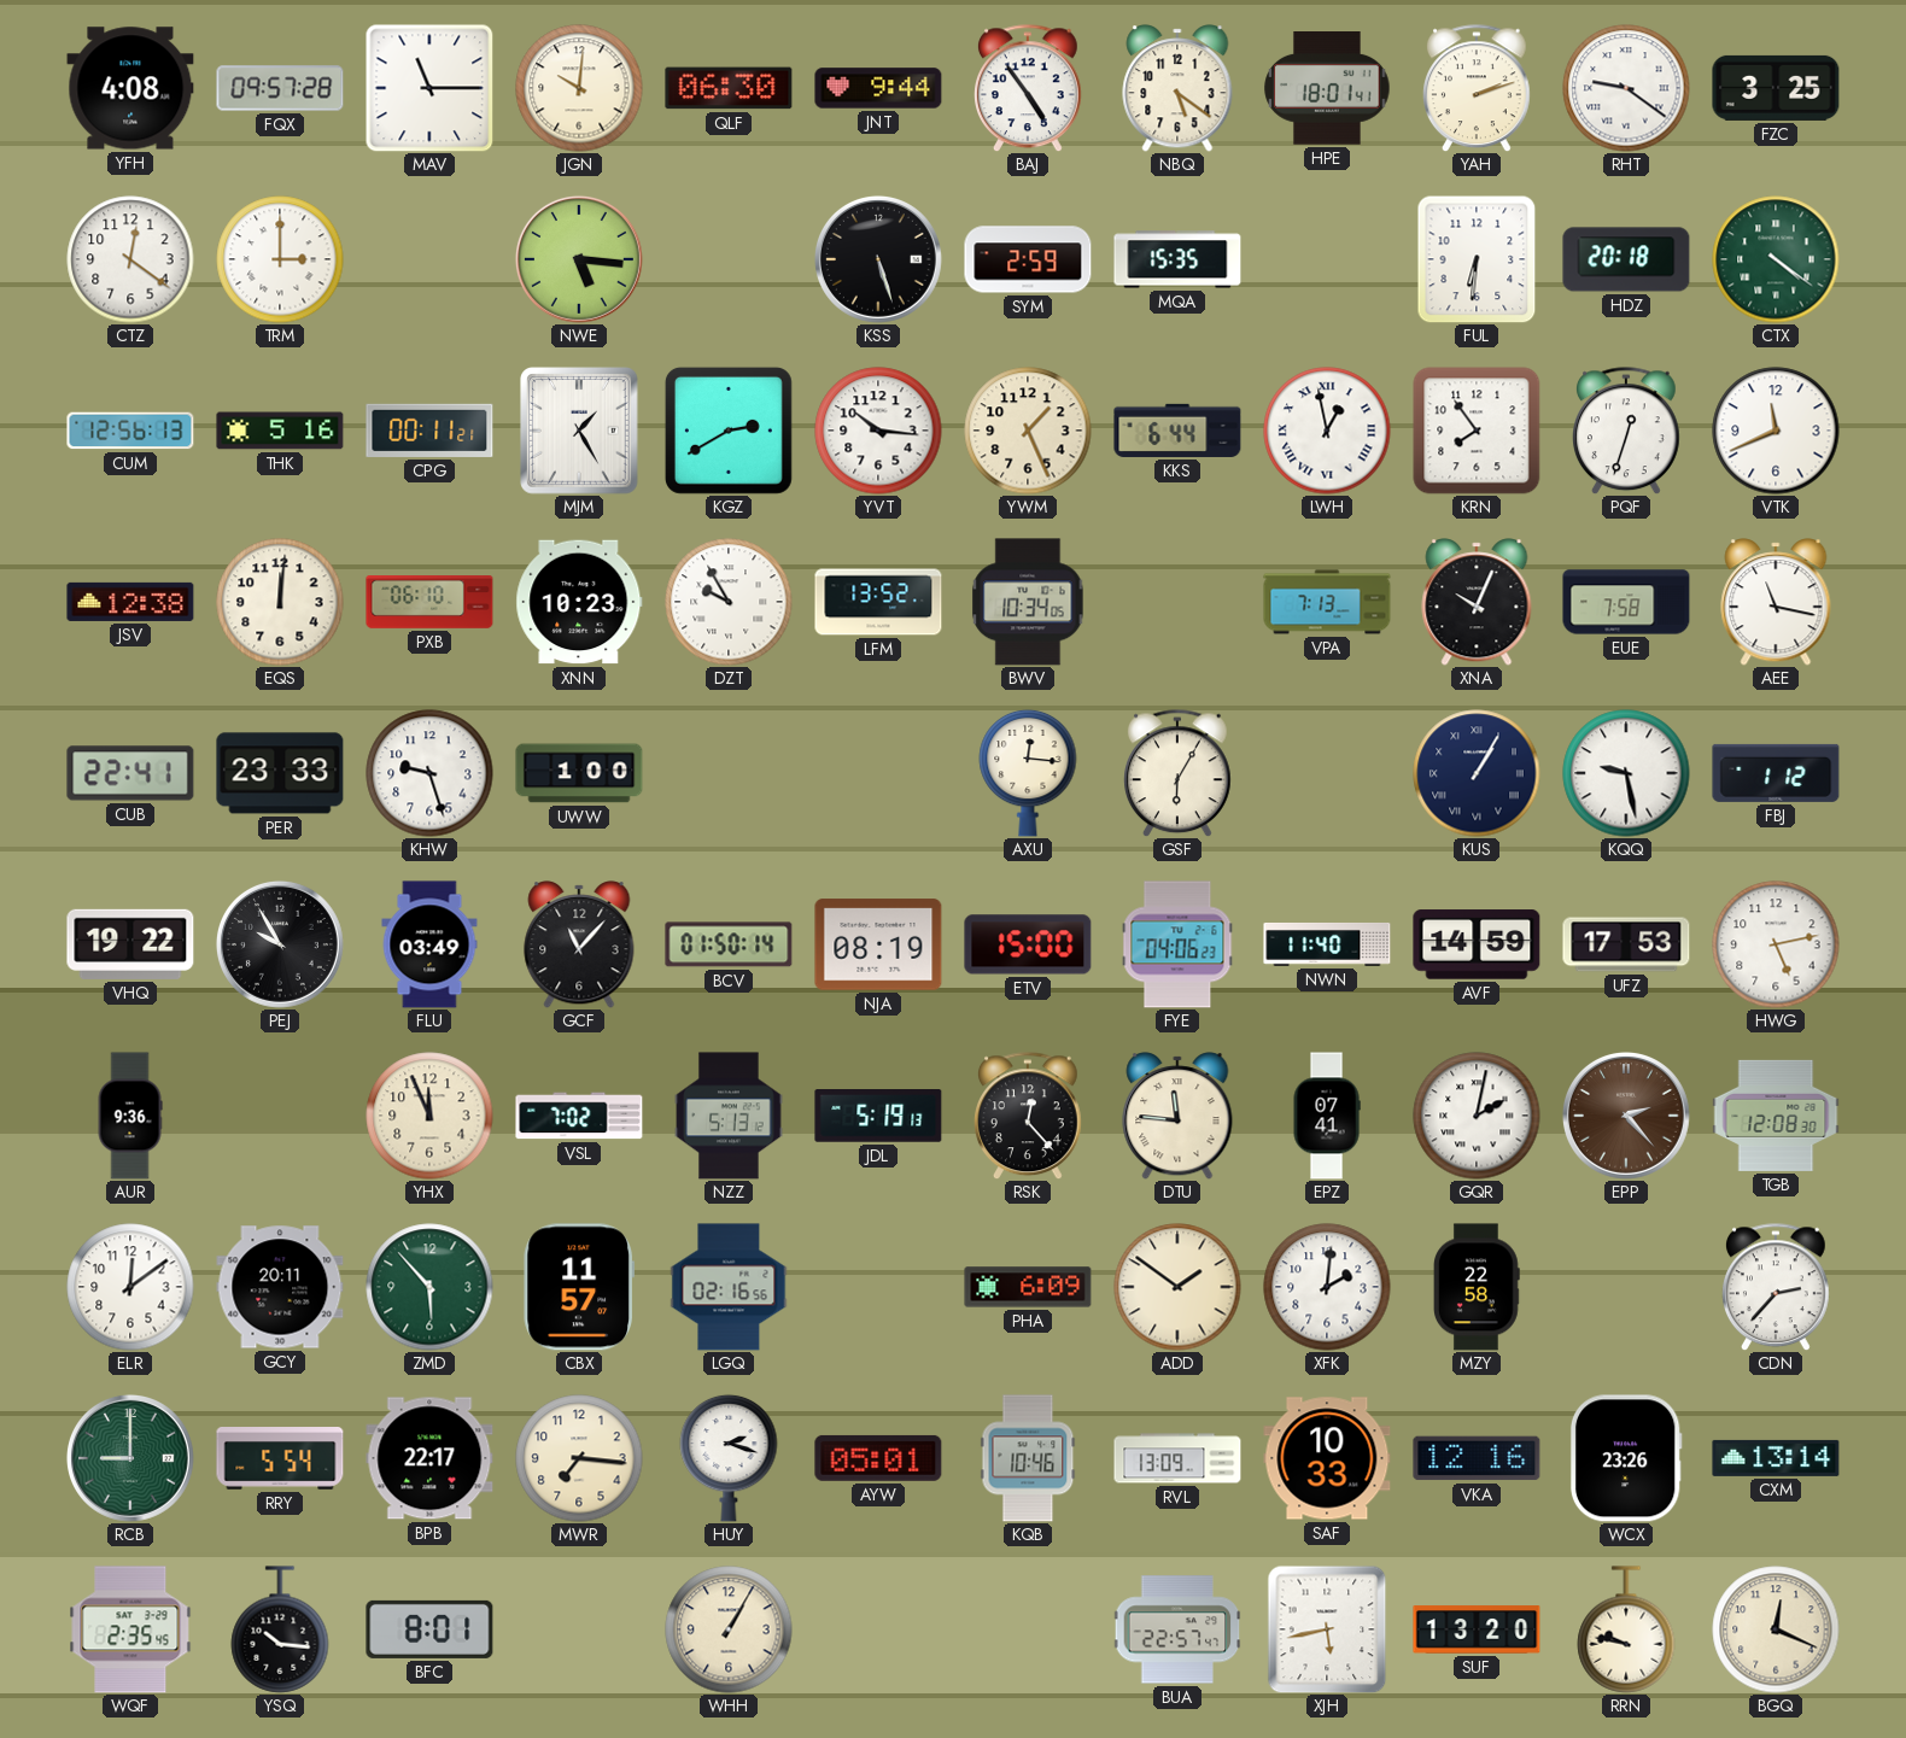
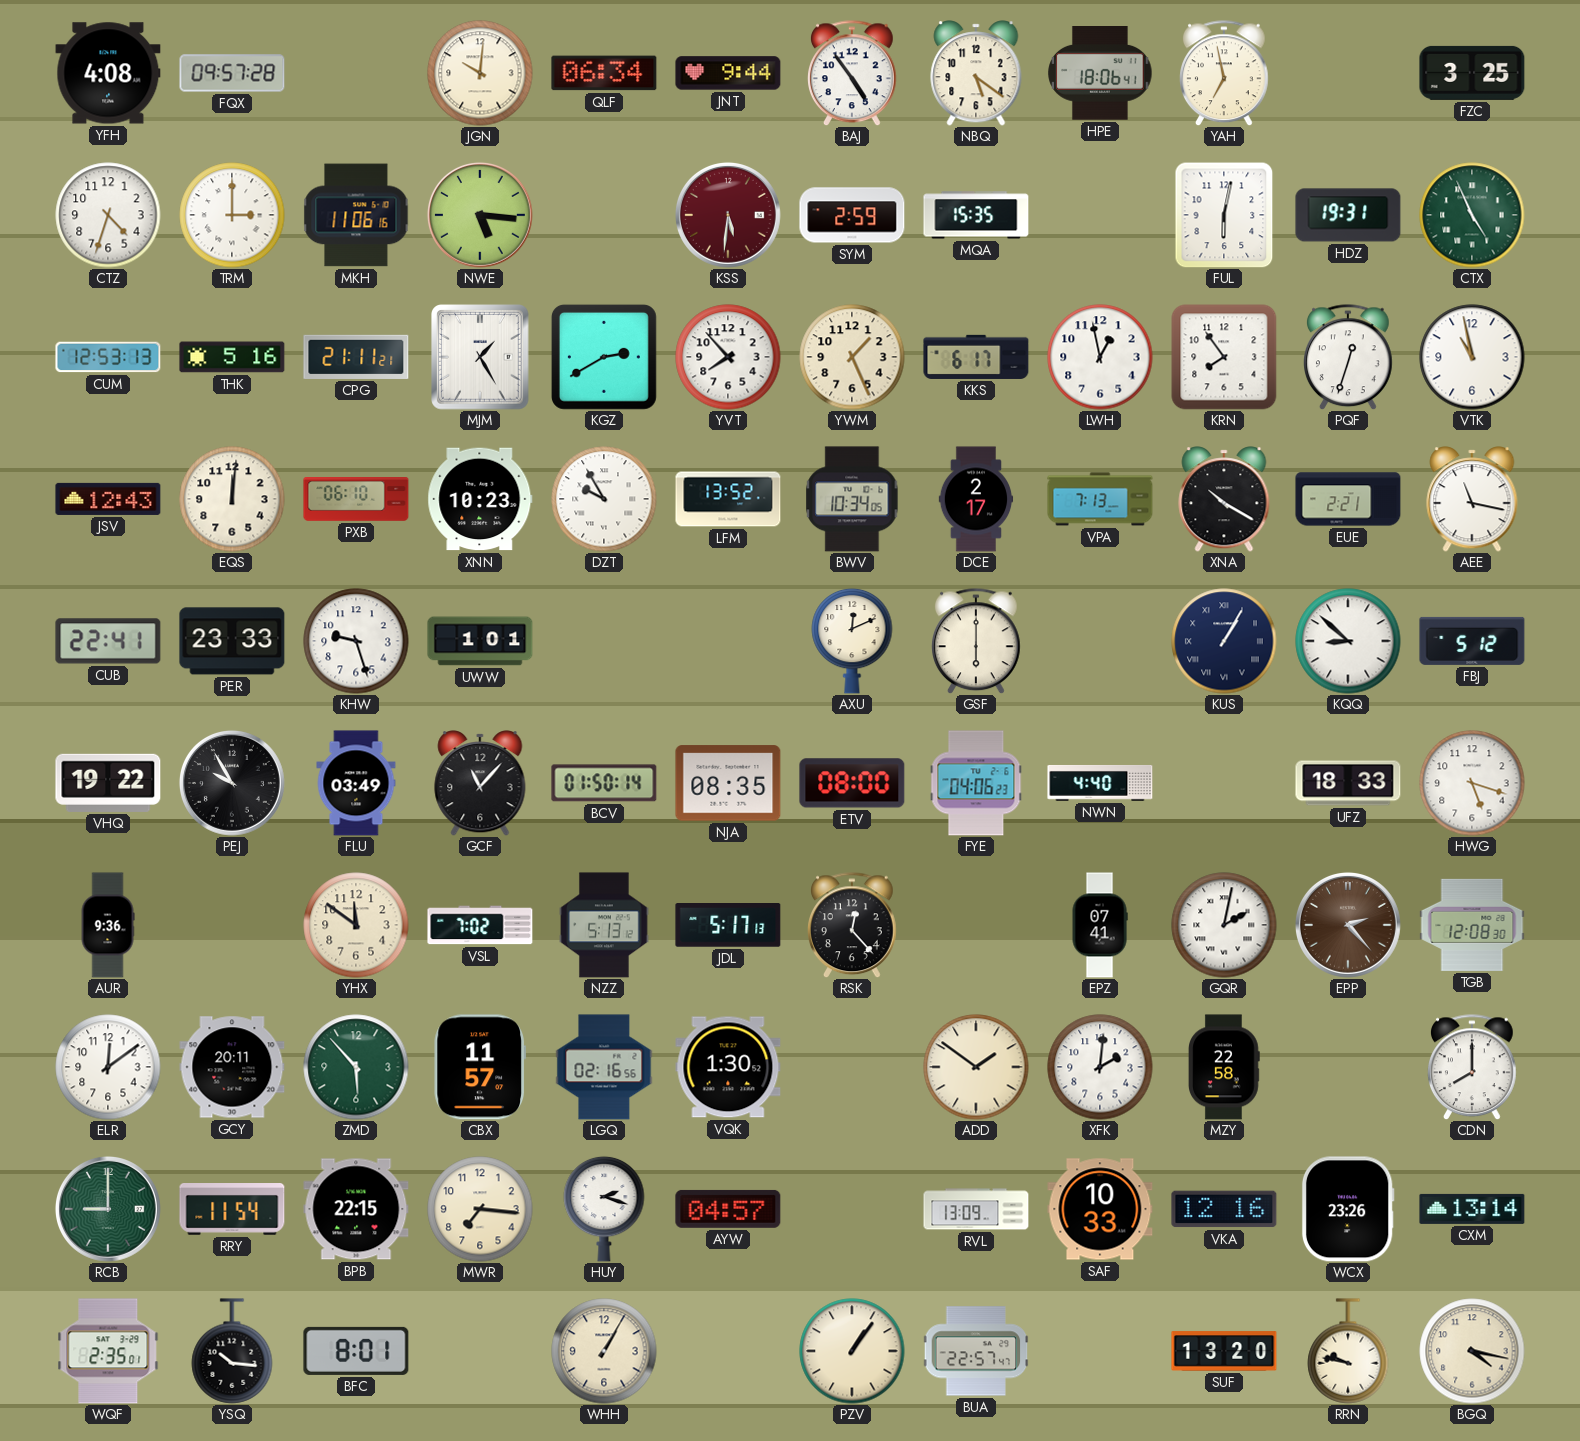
MAV: 11:15 -> none
QLF: 06:30 -> 06:34
HPE: 18:01 -> 18:06
YAH: 2:12 -> 6:58
RHT: 9:21 -> none
CTZ: 12:21 -> 4:33
MKH: none -> 11:06
KSS: 5:27 -> 5:31
KSS dial: black -> burgundy
FUL: 6:31 -> 6:02
HDZ: 20:18 -> 19:31
CTX: 4:21 -> 4:56
CUM: 12:56 -> 12:53
CPG: 00:11 -> 21:11
YVT: 10:16 -> 7:53
KKS: 6:44 -> 6:17
LWH numerals: Roman -> Arabic
VTK: 11:41 -> 10:58
JSV: 12:38 -> 12:43
DCE: none -> 2:17
XNA: 10:04 -> 10:20
EUE: 7:58 -> 2:21
UWW: 1:00 -> 1:01
AXU: 12:16 -> 12:11
GSF: 6:05 -> 6:00
KQQ: 9:28 -> 8:52
FBJ: 1:12 -> 5:12
NJA: 08:19 -> 08:35
ETV: 15:00 -> 08:00
NWN: 11:40 -> 4:40
AVF: 14:59 -> none
UFZ: 17:53 -> 18:33
HWG: 5:13 -> 5:18
YHX: 11:56 -> 11:51
JDL: 5:19 -> 5:17
DTU: 11:46 -> none
VQK: none -> 1:30
PHA: 6:09 -> none
CDN: 2:37 -> 8:00
RRY: 5:54 -> 11:54
BPB: 22:17 -> 22:15
AYW: 05:01 -> 04:57
KQB: 10:46 -> none
WQF: 2:35:45 -> 2:35:01
PZV: none -> 1:06
XJH: 5:43 -> none
BGQ: 12:19 -> 4:17
